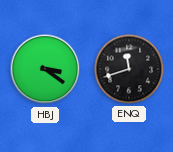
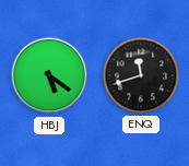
HBJ: 3:21 -> 5:21
